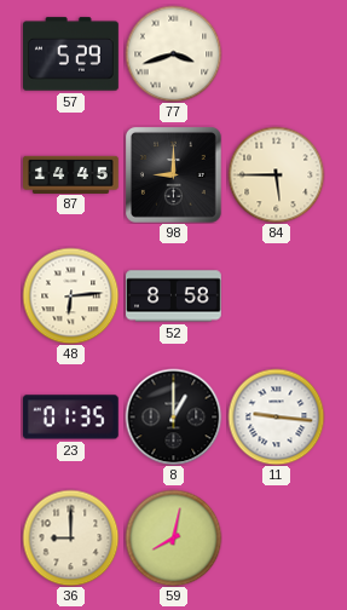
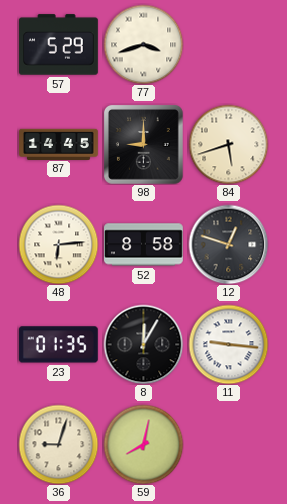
84: 5:45 -> 5:42
12: none -> 12:48
8: 1:00 -> 12:05
36: 9:00 -> 9:03
